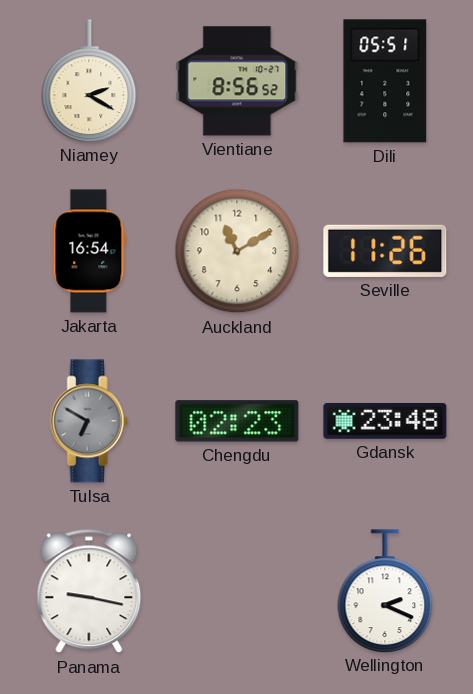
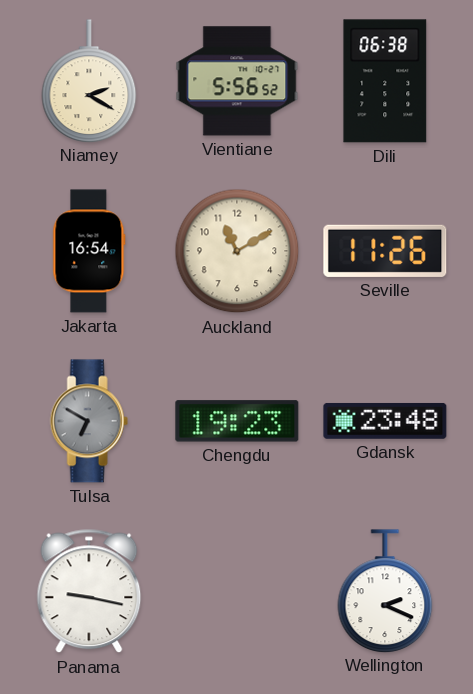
Vientiane: 8:56 -> 5:56
Dili: 05:51 -> 06:38
Chengdu: 02:23 -> 19:23
